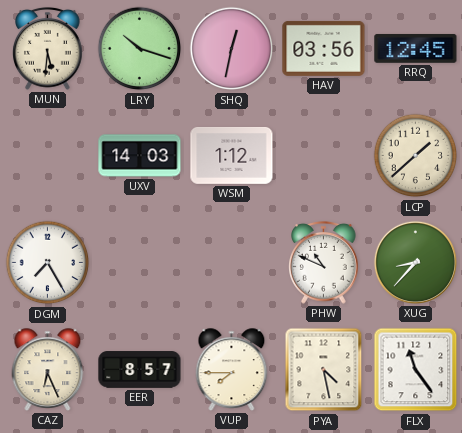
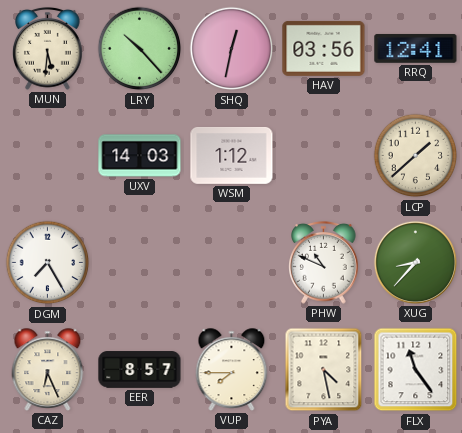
LRY: 10:18 -> 10:23
RRQ: 12:45 -> 12:41
